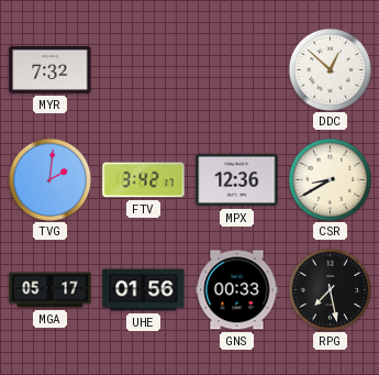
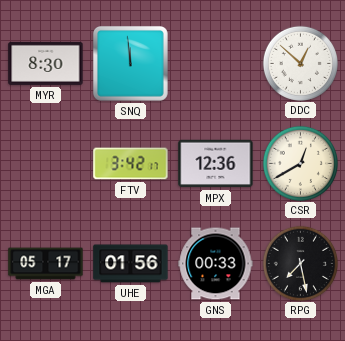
MYR: 7:32 -> 8:30
SNQ: none -> 11:59
TVG: 2:01 -> none
CSR: 8:40 -> 12:40
